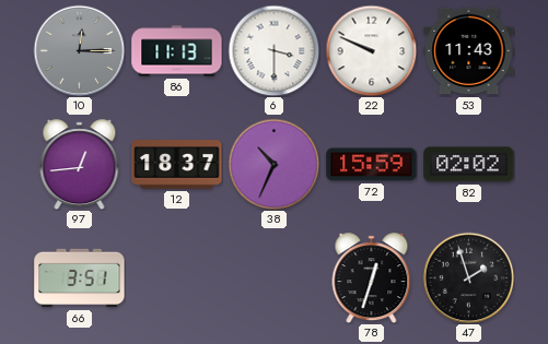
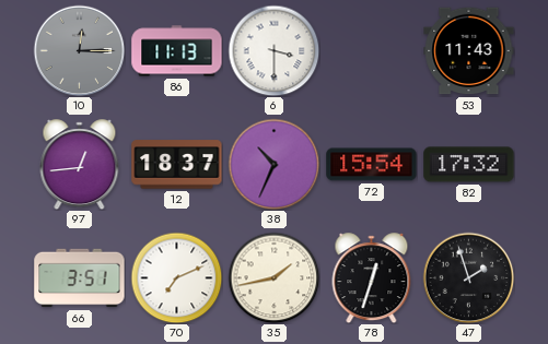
22: 9:49 -> none
72: 15:59 -> 15:54
82: 02:02 -> 17:32
70: none -> 7:11
35: none -> 1:43
